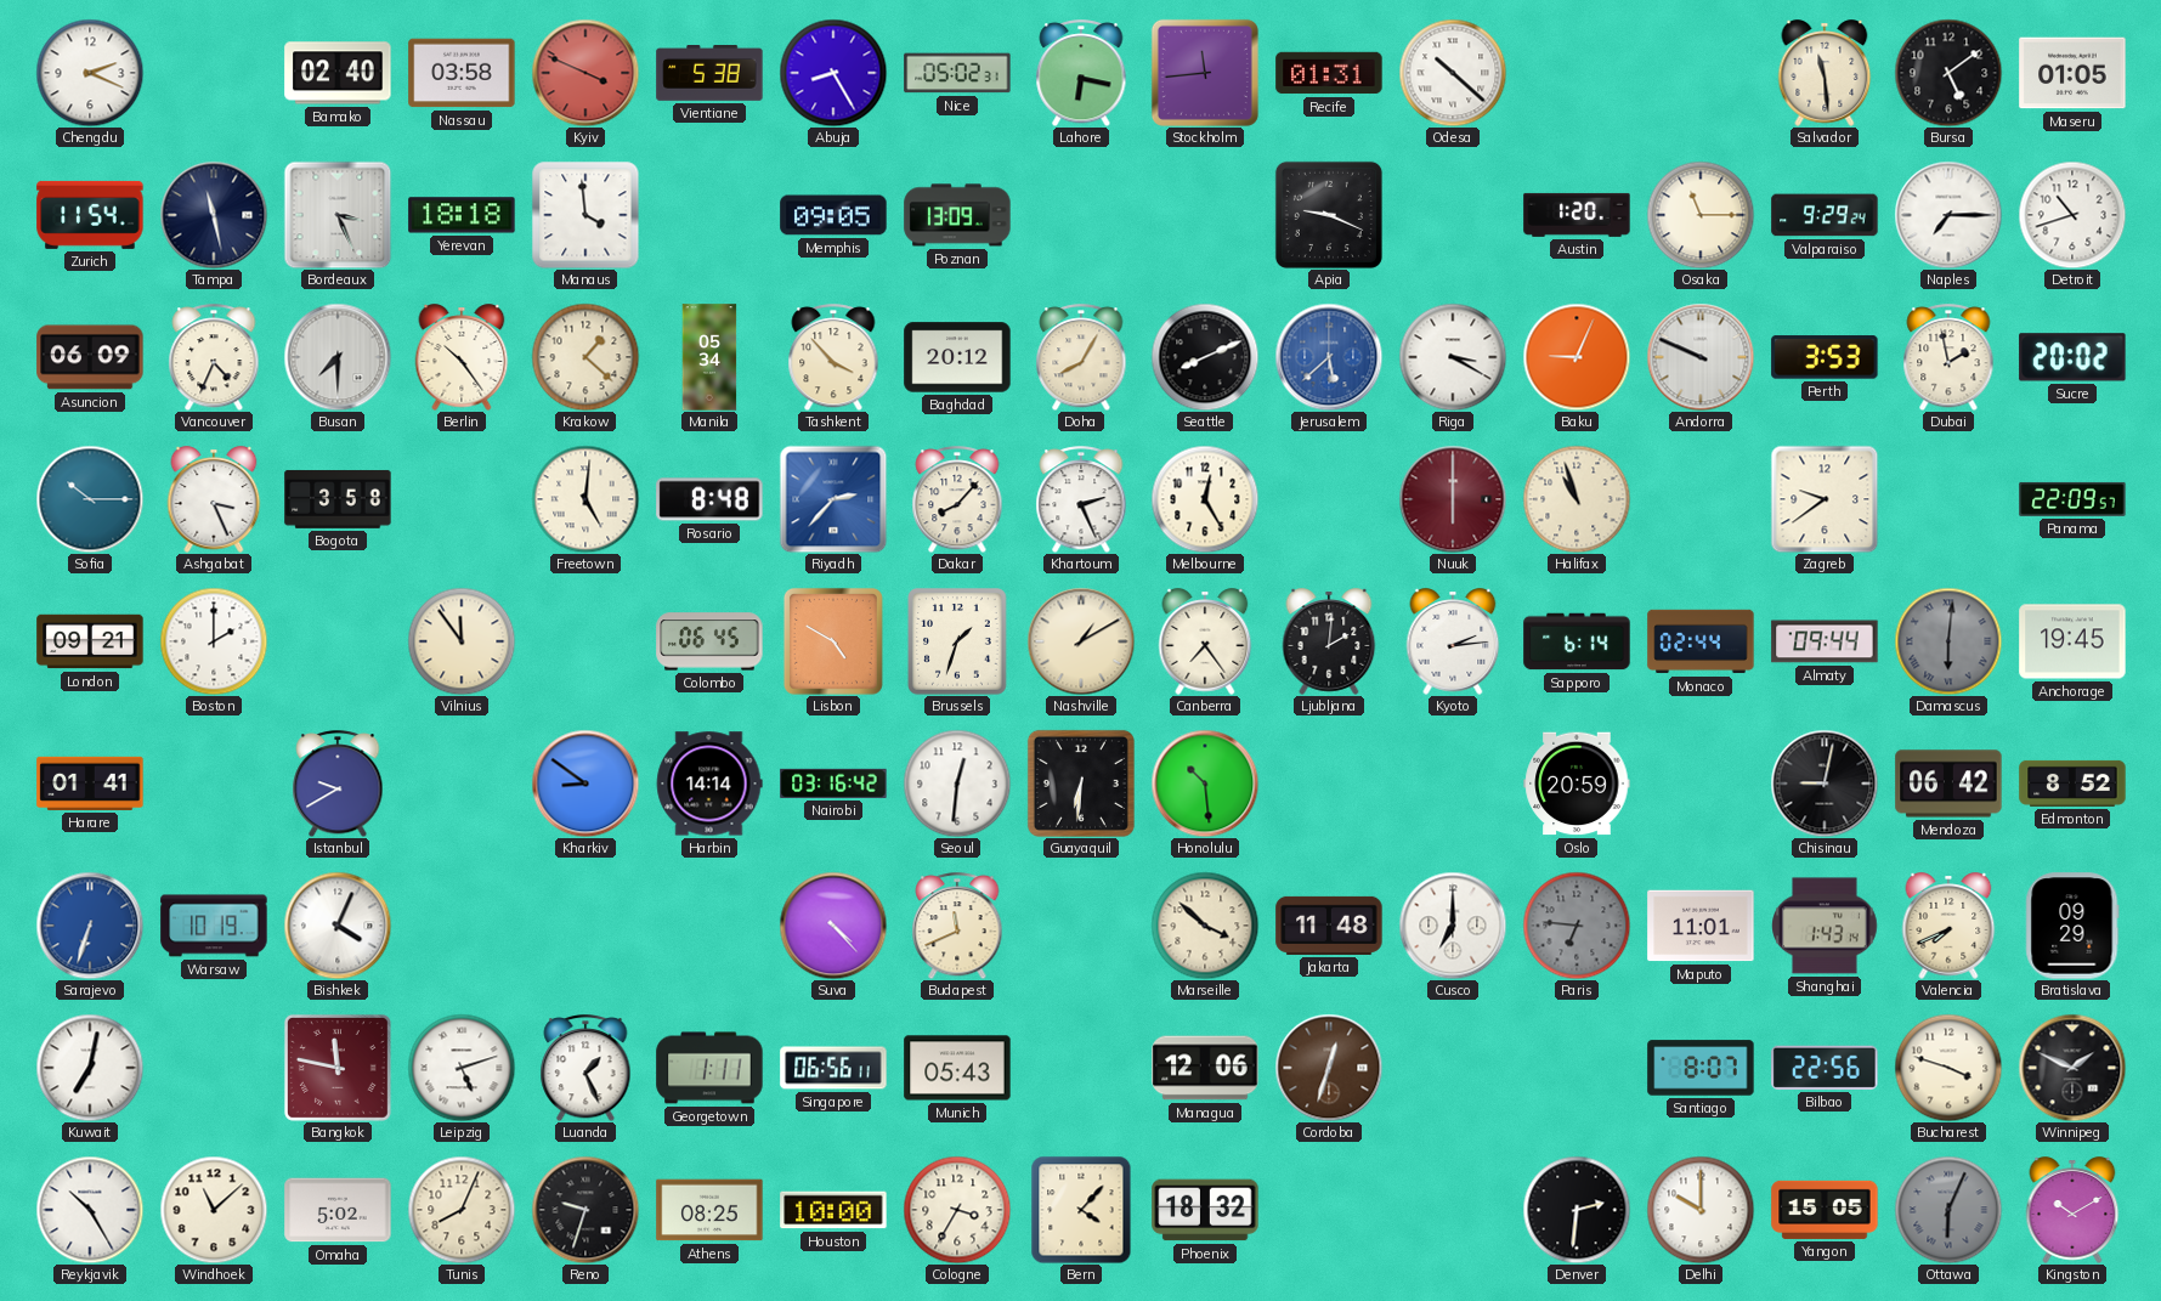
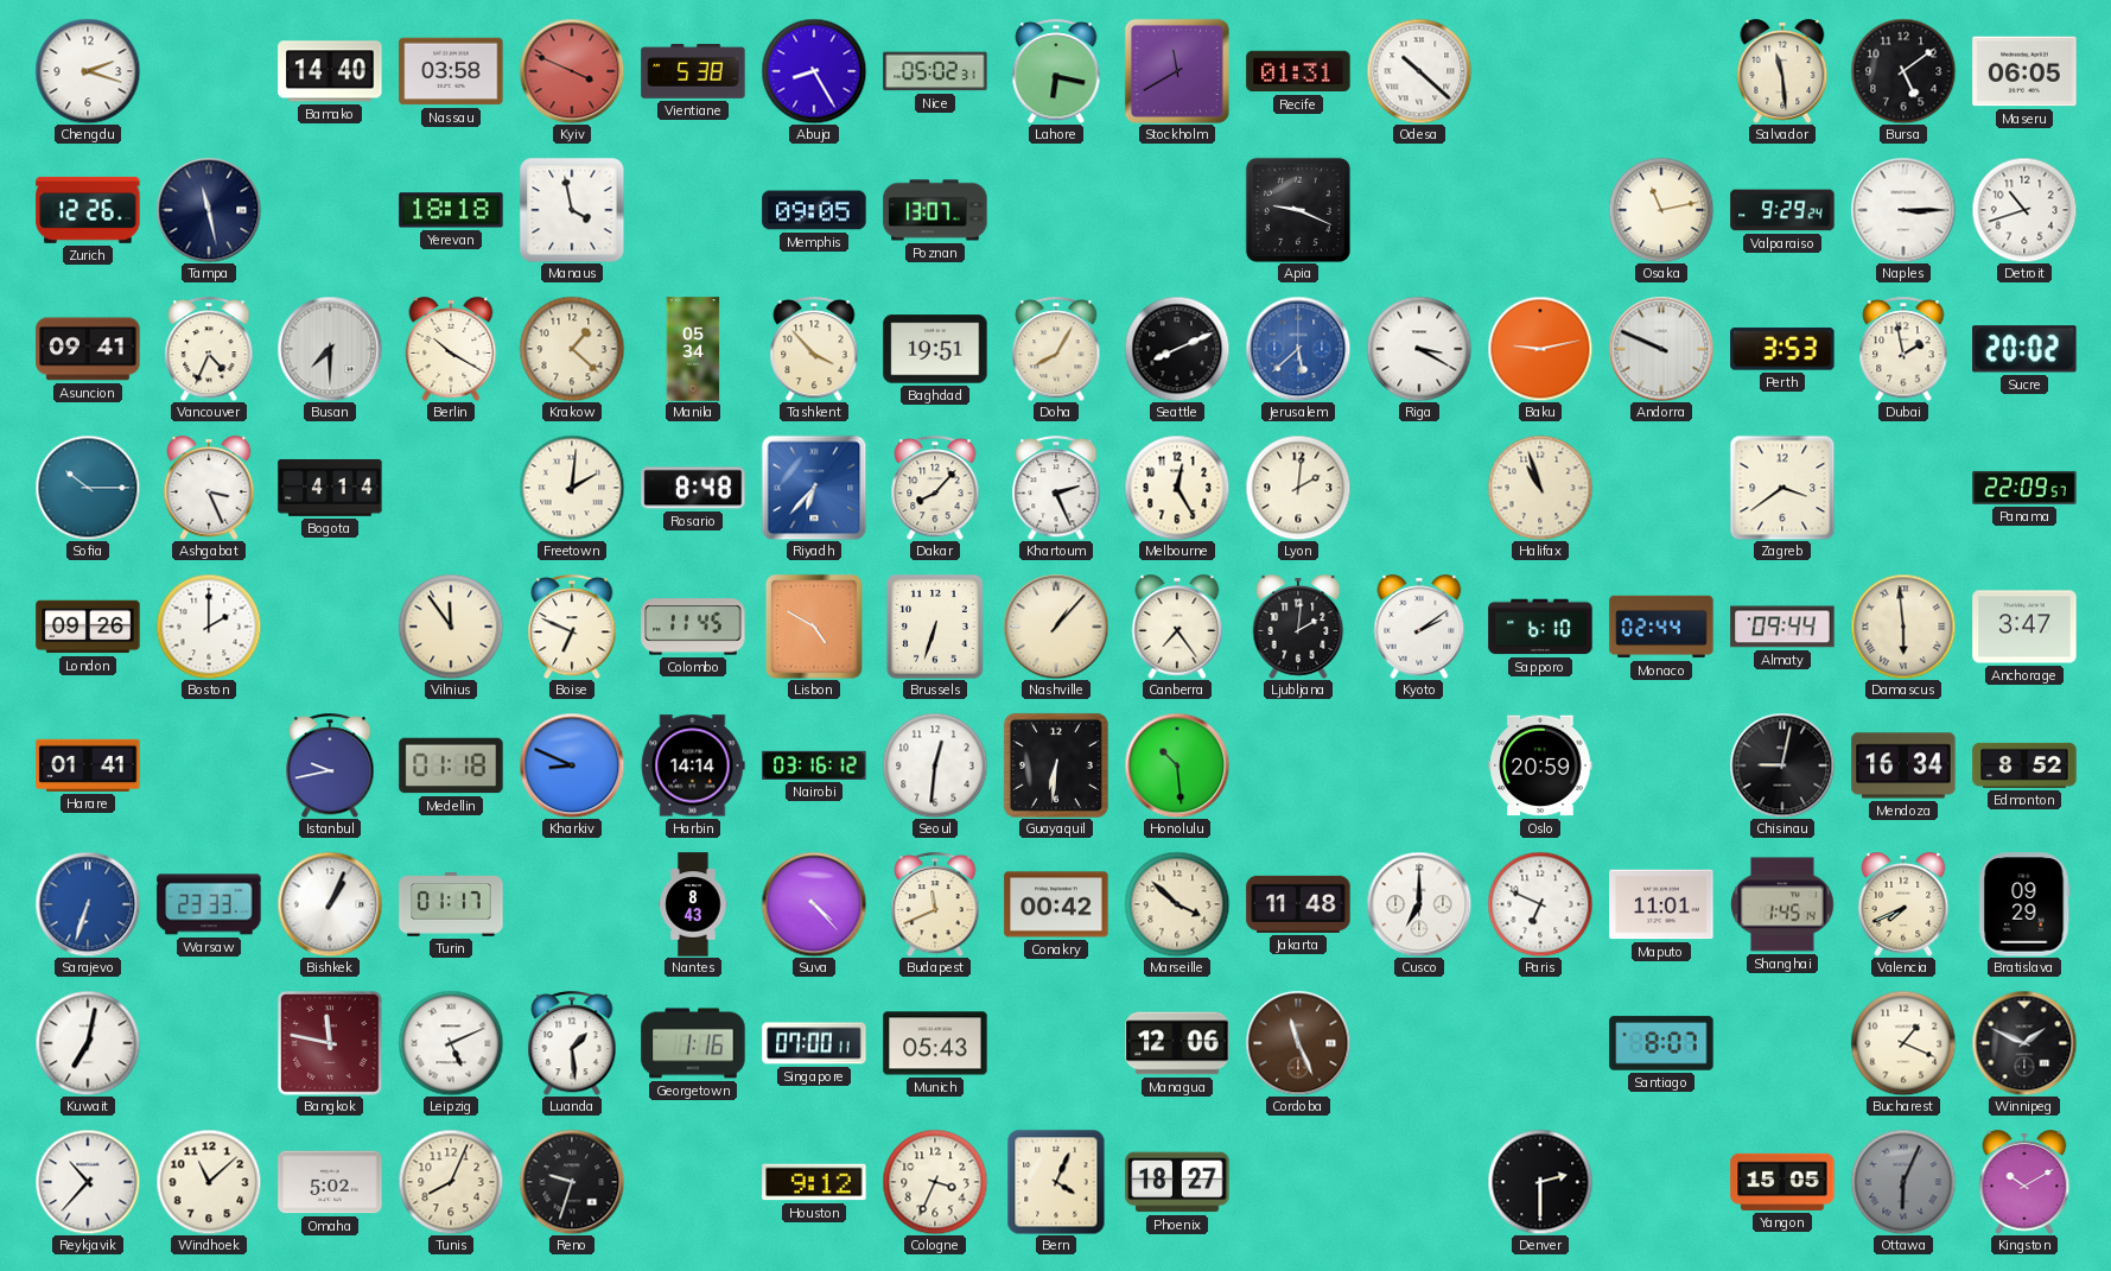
Chengdu: 2:19 -> 2:18
Bamako: 02:40 -> 14:40
Stockholm: 11:44 -> 11:40
Maseru: 01:05 -> 06:05
Zurich: 11:54 -> 12:26
Bordeaux: 3:26 -> none
Manaus: 3:59 -> 3:58
Poznan: 13:09 -> 13:07
Austin: 1:20 -> none
Osaka: 11:15 -> 11:13
Naples: 7:15 -> 3:15
Asuncion: 06:09 -> 09:41
Berlin: 10:24 -> 10:20
Baghdad: 20:12 -> 19:51
Baku: 9:04 -> 9:13
Bogota: 3:58 -> 4:14
Freetown: 5:01 -> 2:01
Riyadh: 2:37 -> 6:37
Lyon: none -> 2:01
Nuuk: 6:00 -> none
Zagreb: 9:39 -> 3:39
London: 09:21 -> 09:26
Boise: none -> 6:49
Colombo: 06:45 -> 11:45
Brussels: 1:33 -> 6:33
Nashville: 1:10 -> 1:07
Kyoto: 2:14 -> 2:09
Sapporo: 6:14 -> 6:10
Damascus: 6:01 -> 5:59
Damascus dial: grey -> cream
Anchorage: 19:45 -> 3:47
Istanbul: 9:40 -> 9:43
Medellin: none -> 01:18
Kharkiv: 8:51 -> 8:49
Nairobi: 03:16:42 -> 03:16:12
Mendoza: 06:42 -> 16:34
Warsaw: 10:19 -> 23:33
Bishkek: 4:04 -> 1:04
Turin: none -> 01:17
Nantes: none -> 8:43
Conakry: none -> 00:42
Paris: 6:46 -> 6:49
Paris dial: grey -> white
Shanghai: 1:43 -> 1:45
Leipzig: 5:12 -> 5:11
Luanda: 1:26 -> 1:29
Georgetown: 1:11 -> 1:16
Singapore: 06:56 -> 07:00
Cordoba: 12:33 -> 11:26
Bilbao: 22:56 -> none
Bucharest: 3:48 -> 1:19
Reykjavik: 10:25 -> 10:37
Athens: 08:25 -> none
Houston: 10:00 -> 9:12
Cologne: 3:35 -> 3:34
Bern: 4:07 -> 4:04
Phoenix: 18:32 -> 18:27
Denver: 2:31 -> 2:30
Delhi: 10:00 -> none
